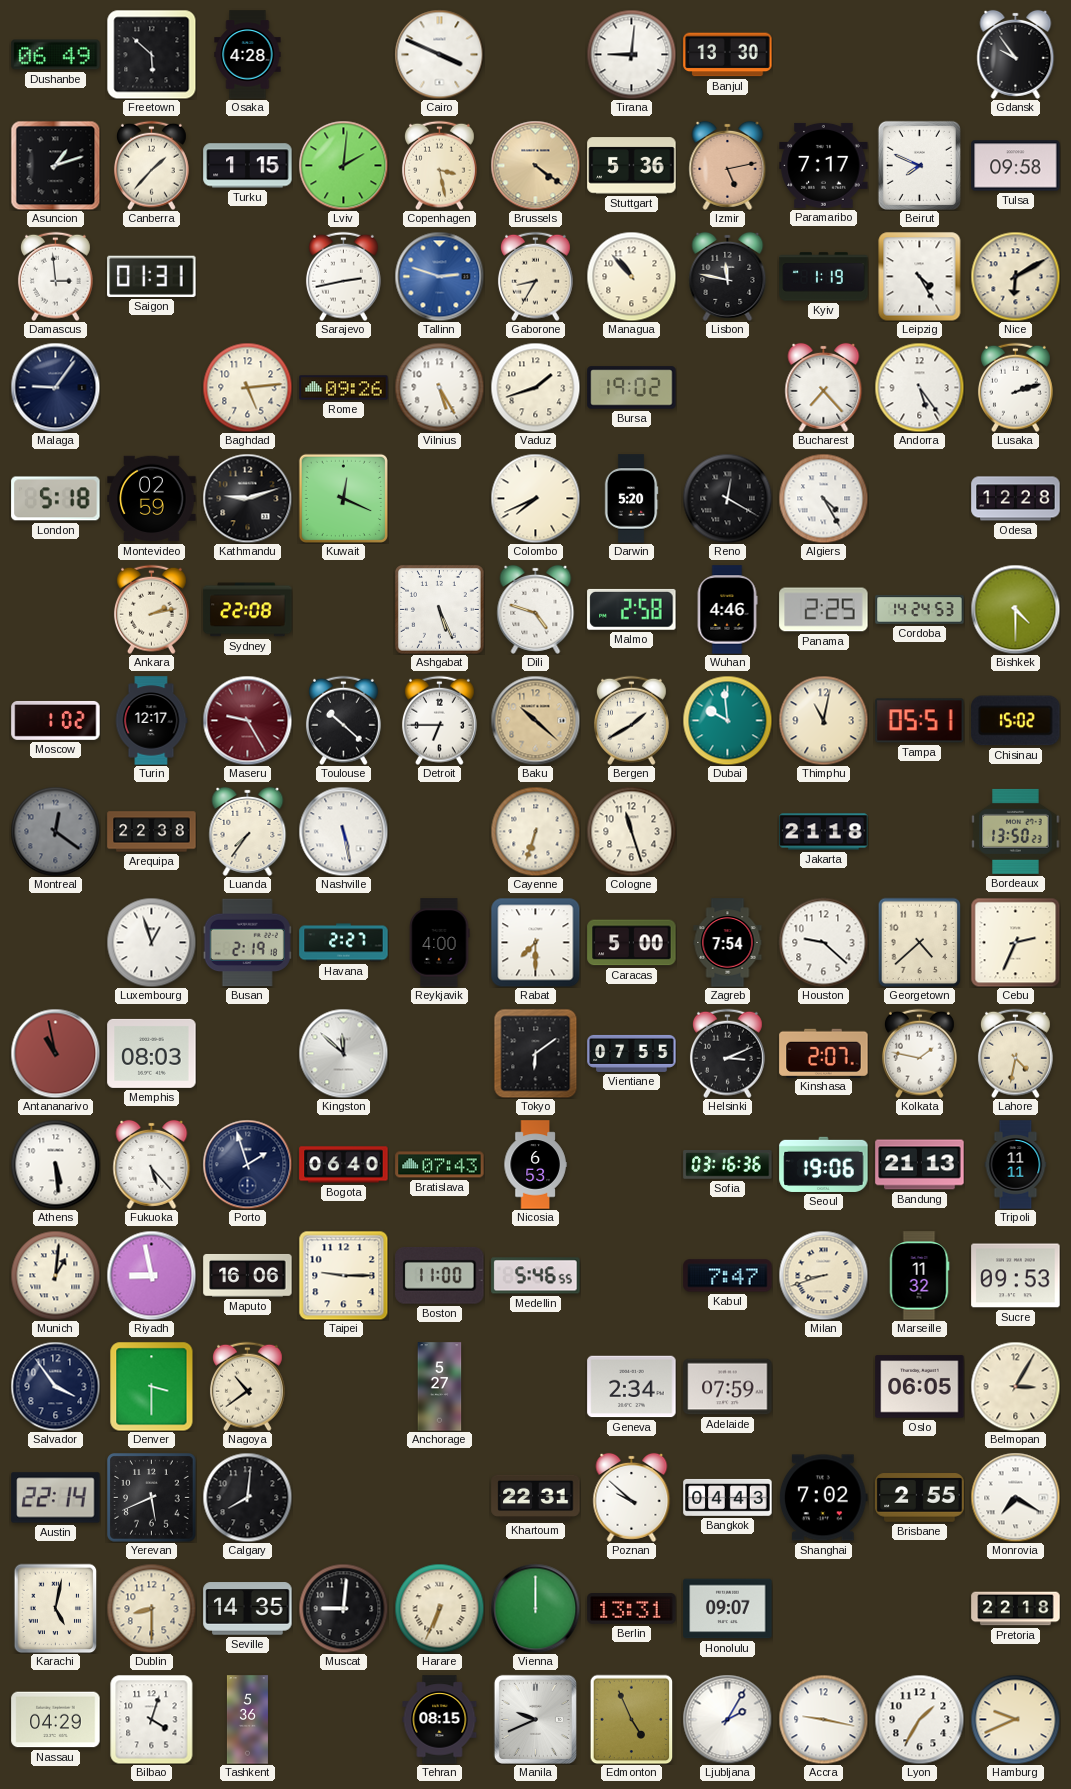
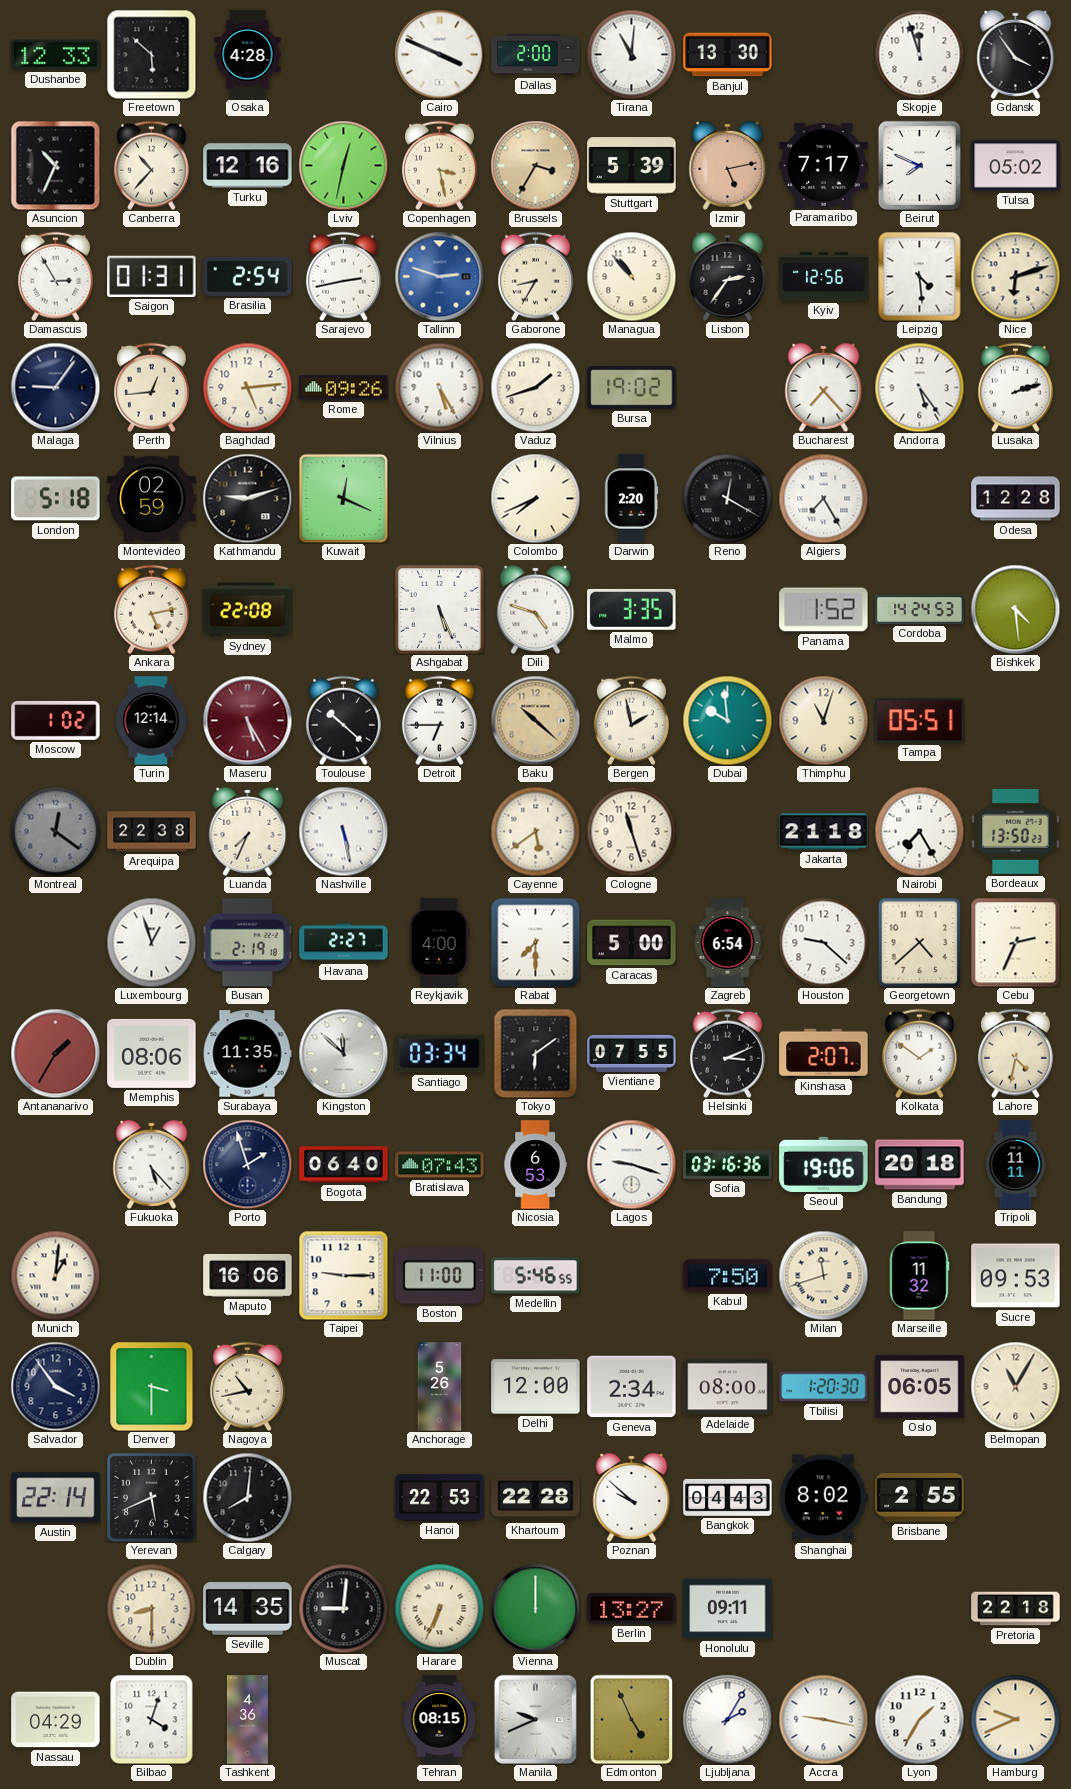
Dushanbe: 06:49 -> 12:33
Dallas: none -> 2:00
Tirana: 9:01 -> 11:01
Skopje: none -> 11:57
Gdansk: 9:54 -> 3:54
Asuncion: 1:12 -> 10:34
Canberra: 1:37 -> 10:37
Turku: 1:15 -> 12:16
Lviv: 2:01 -> 12:32
Brussels: 4:21 -> 3:35
Stuttgart: 5:36 -> 5:39
Tulsa: 09:58 -> 05:02
Damascus: 2:59 -> 2:55
Brasilia: none -> 2:54
Lisbon: 11:47 -> 2:36
Kyiv: 1:19 -> 12:56
Leipzig: 4:25 -> 4:29
Nice: 6:10 -> 6:12
Perth: none -> 12:44
Darwin: 5:20 -> 2:20
Algiers: 4:25 -> 7:25
Ankara: 2:13 -> 5:13
Malmo: 2:58 -> 3:35
Wuhan: 4:46 -> none
Panama: 2:25 -> 1:52
Bishkek: 4:30 -> 4:29
Turin: 12:17 -> 12:14
Maseru: 9:25 -> 5:25
Bergen: 1:40 -> 1:58
Thimphu: 11:02 -> 11:03
Chisinau: 15:02 -> none
Luanda: 7:36 -> 7:34
Cayenne: 6:33 -> 5:39
Nairobi: none -> 7:25
Zagreb: 7:54 -> 6:54
Antananarivo: 10:58 -> 1:35
Memphis: 08:03 -> 08:06
Surabaya: none -> 11:35
Santiago: none -> 03:34
Kolkata: 1:47 -> 1:51
Athens: 5:29 -> none
Lagos: none -> 9:18
Bandung: 21:13 -> 20:18
Riyadh: 8:58 -> none
Kabul: 7:47 -> 7:50
Milan: 8:42 -> 11:42
Nagoya: 10:39 -> 10:43
Anchorage: 5:27 -> 5:26
Delhi: none -> 12:00
Adelaide: 07:59 -> 08:00
Tbilisi: none -> 1:20
Belmopan: 3:05 -> 11:05
Hanoi: none -> 22:53
Khartoum: 22:31 -> 22:28
Shanghai: 7:02 -> 8:02
Monrovia: 7:20 -> none
Karachi: 5:02 -> none
Berlin: 13:31 -> 13:27
Honolulu: 09:07 -> 09:11
Tashkent: 5:36 -> 4:36
